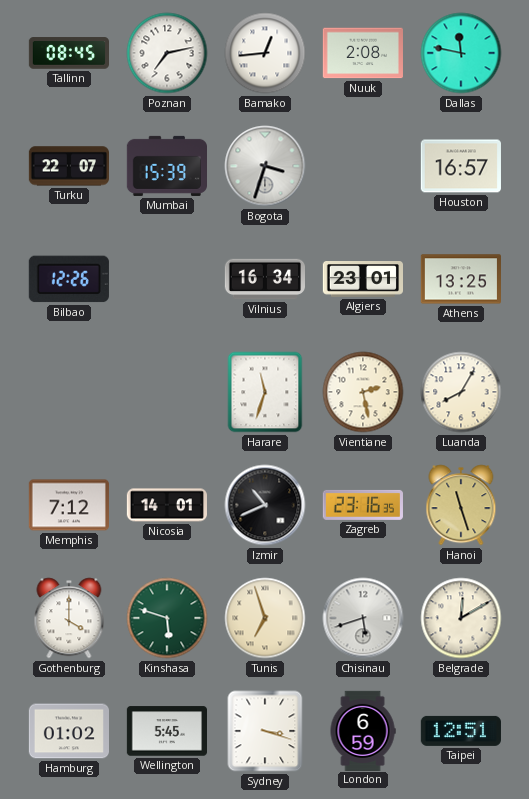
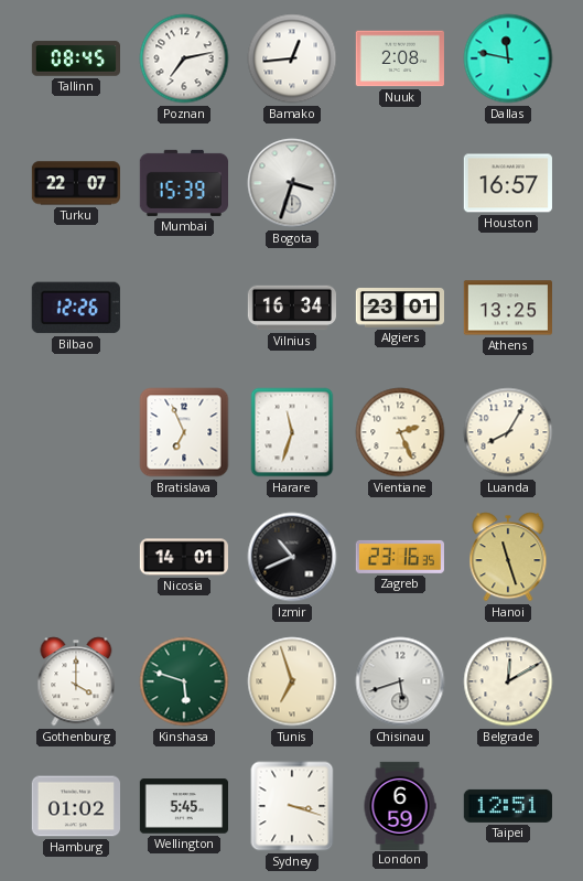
Bratislava: none -> 6:56
Vientiane: 2:28 -> 2:26
Memphis: 7:12 -> none
